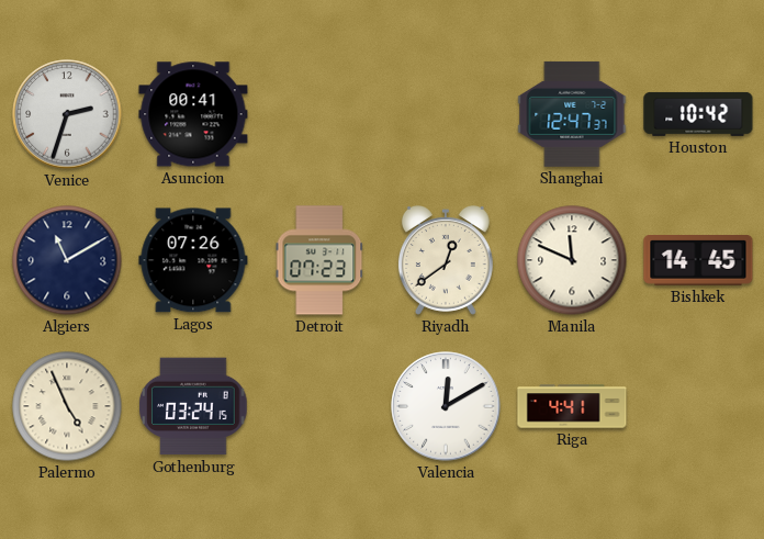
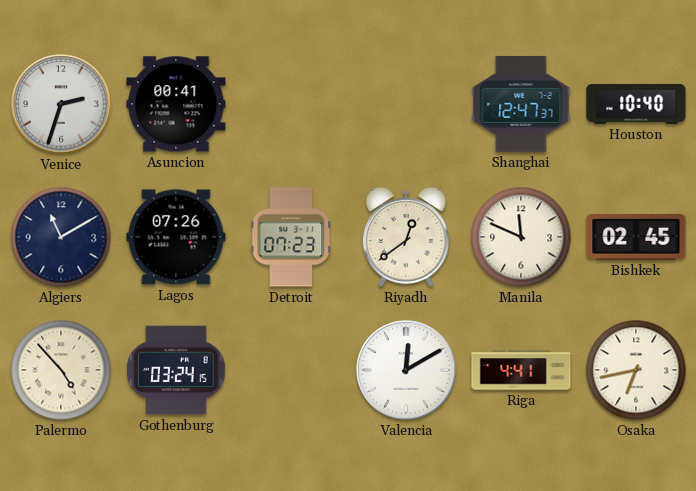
Houston: 10:42 -> 10:40
Bishkek: 14:45 -> 02:45
Palermo: 4:56 -> 4:53
Osaka: none -> 6:43
